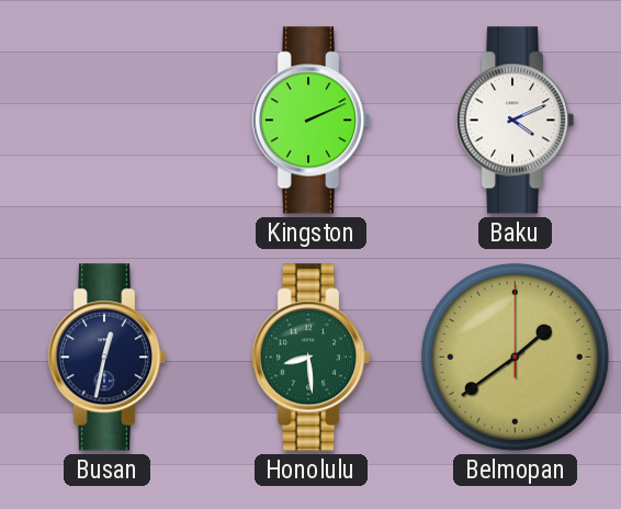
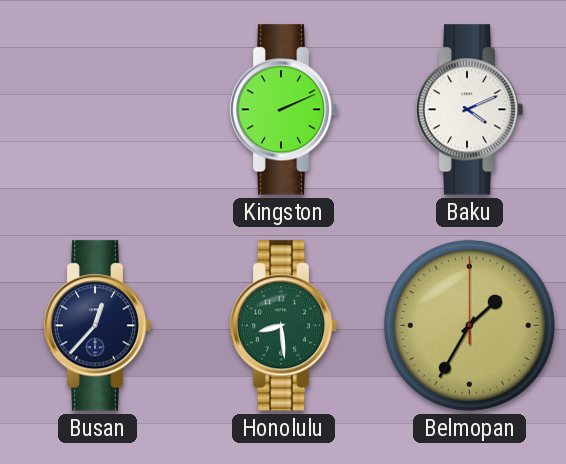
Busan: 12:32 -> 12:37
Belmopan: 1:39 -> 1:35
